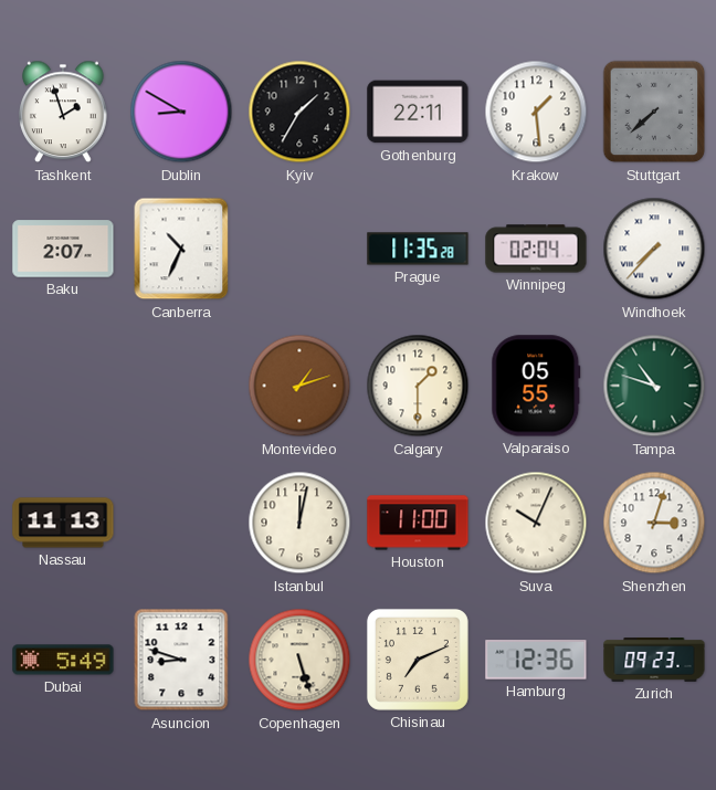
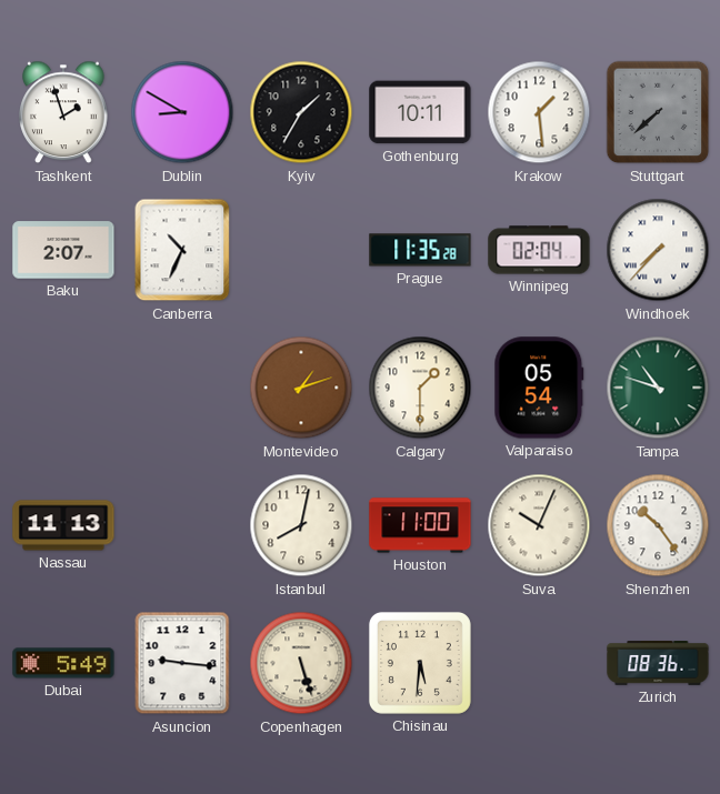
Gothenburg: 22:11 -> 10:11
Valparaiso: 05:55 -> 05:54
Istanbul: 12:02 -> 8:02
Shenzhen: 3:03 -> 10:24
Asuncion: 8:48 -> 9:16
Chisinau: 7:11 -> 5:31
Hamburg: 12:36 -> none
Zurich: 09:23 -> 08:36
